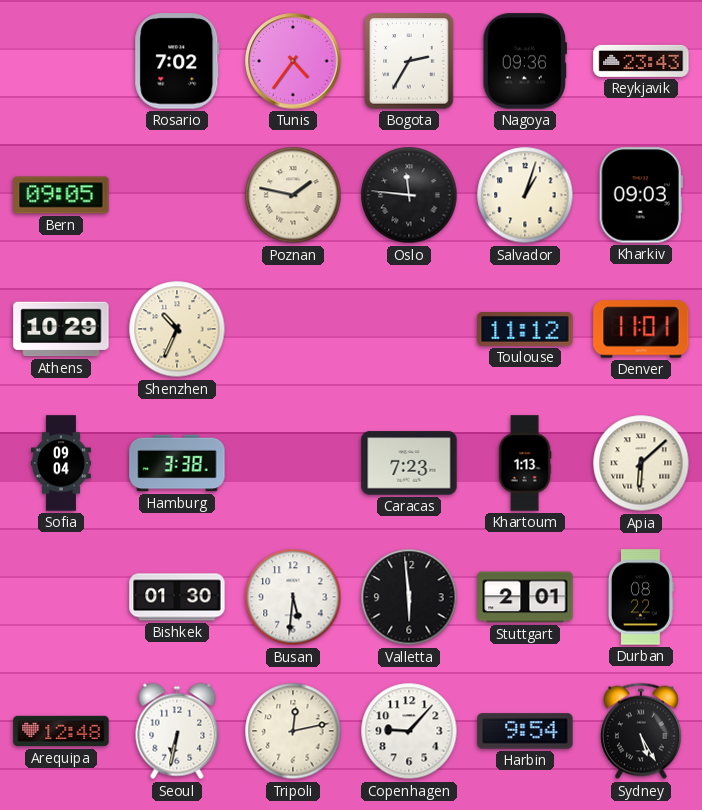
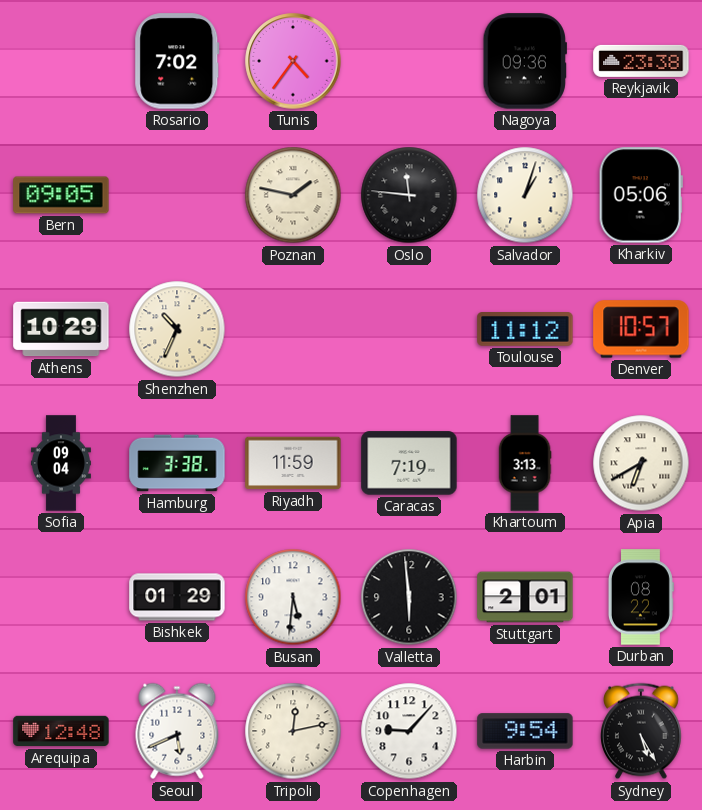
Bogota: 2:35 -> none
Reykjavik: 23:43 -> 23:38
Kharkiv: 09:03 -> 05:06
Denver: 11:01 -> 10:57
Riyadh: none -> 11:59
Caracas: 7:23 -> 7:19
Khartoum: 1:13 -> 3:13
Apia: 6:08 -> 6:40
Bishkek: 01:30 -> 01:29
Seoul: 6:32 -> 5:41
